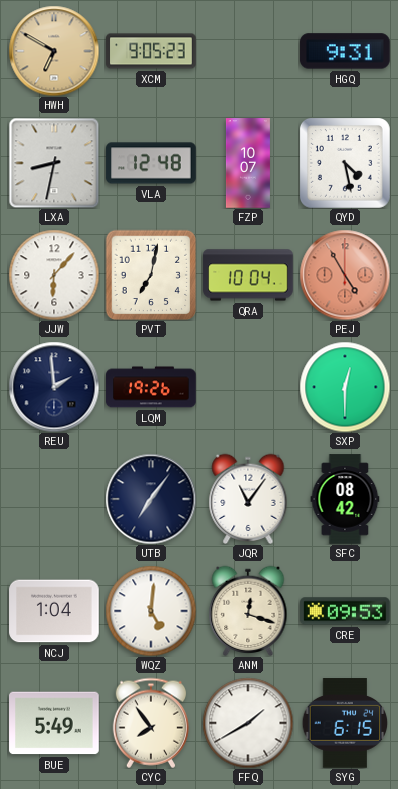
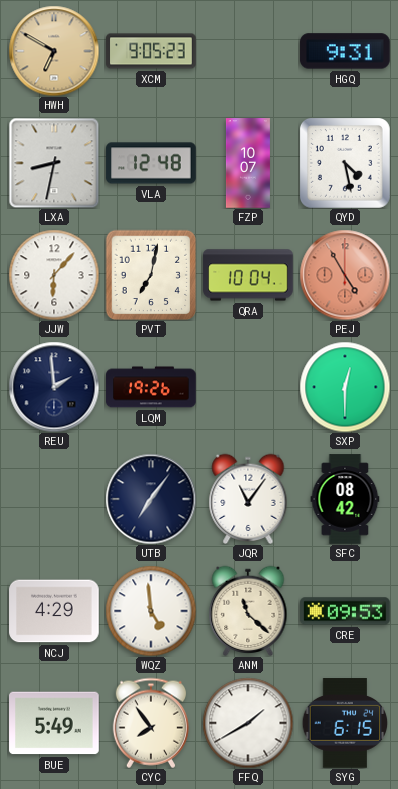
NCJ: 1:04 -> 4:29
WQZ: 5:01 -> 4:59
ANM: 12:18 -> 11:22
